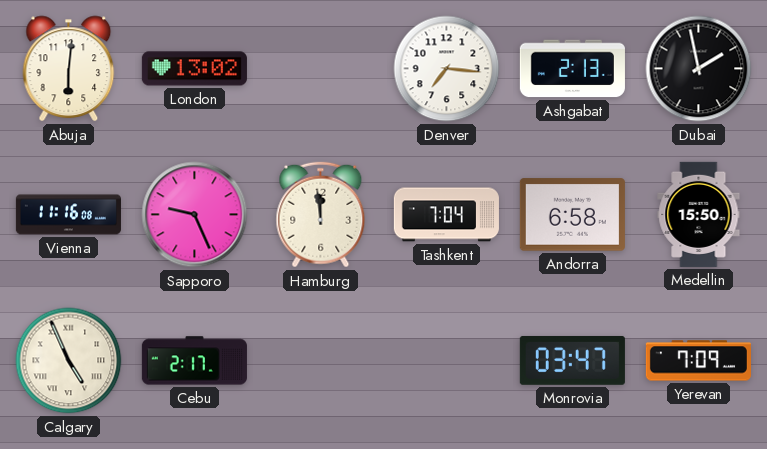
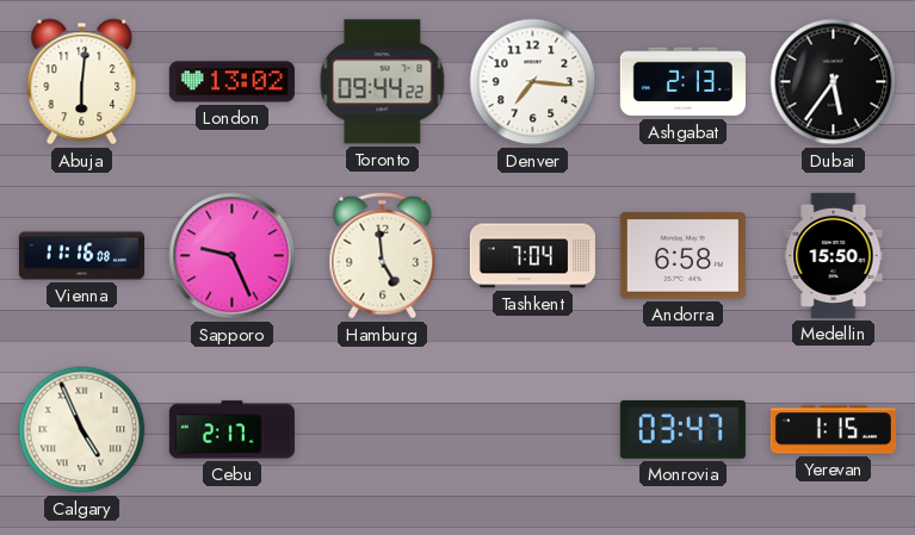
Toronto: none -> 09:44
Dubai: 1:58 -> 5:36
Hamburg: 11:59 -> 4:59
Yerevan: 7:09 -> 1:15
